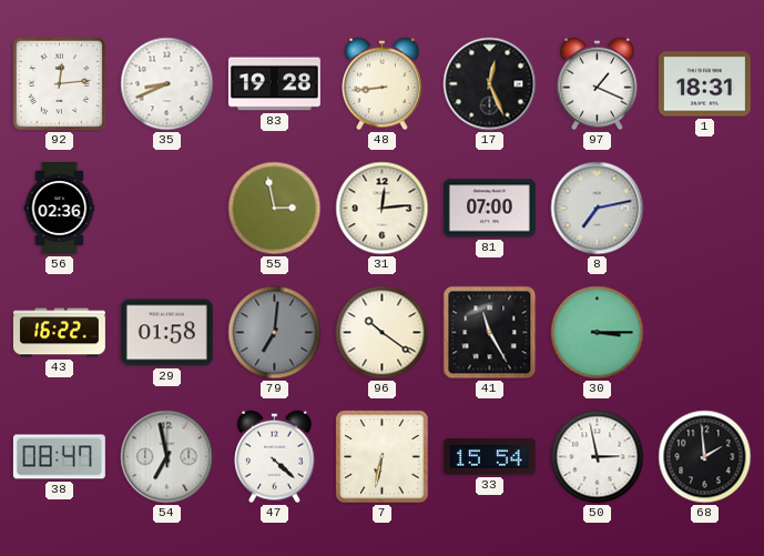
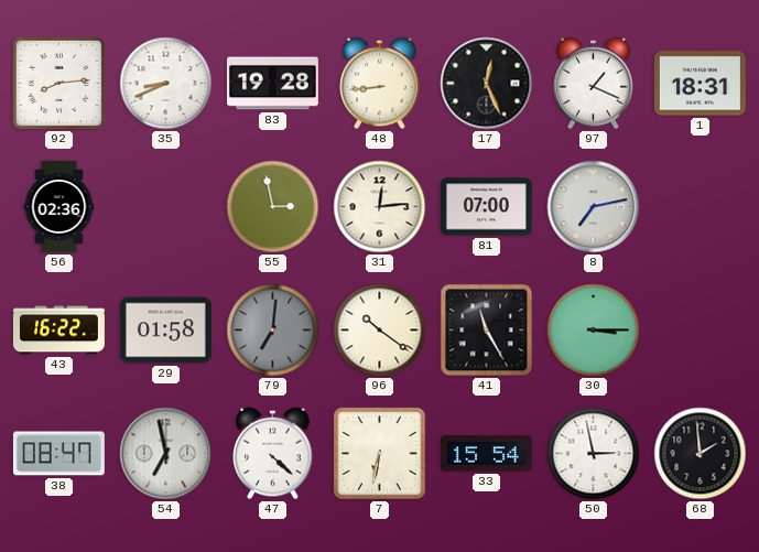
92: 12:14 -> 8:14
